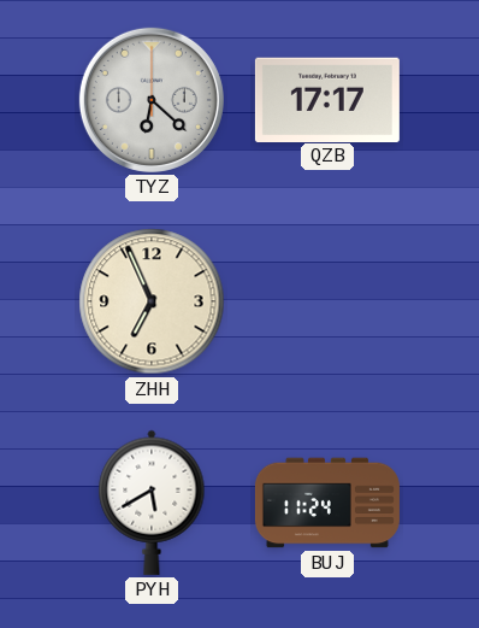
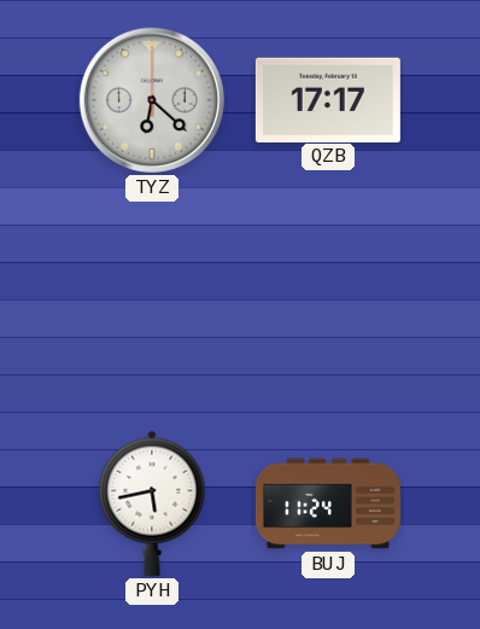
ZHH: 6:56 -> none
PYH: 5:40 -> 5:43
